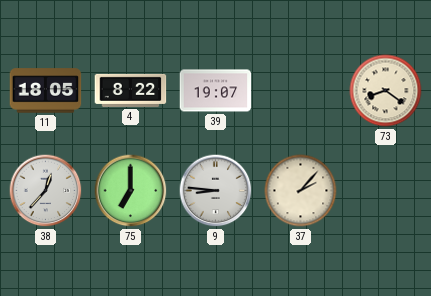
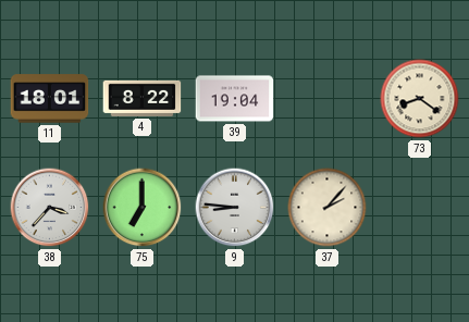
11: 18:05 -> 18:01
39: 19:07 -> 19:04
38: 12:37 -> 3:37
